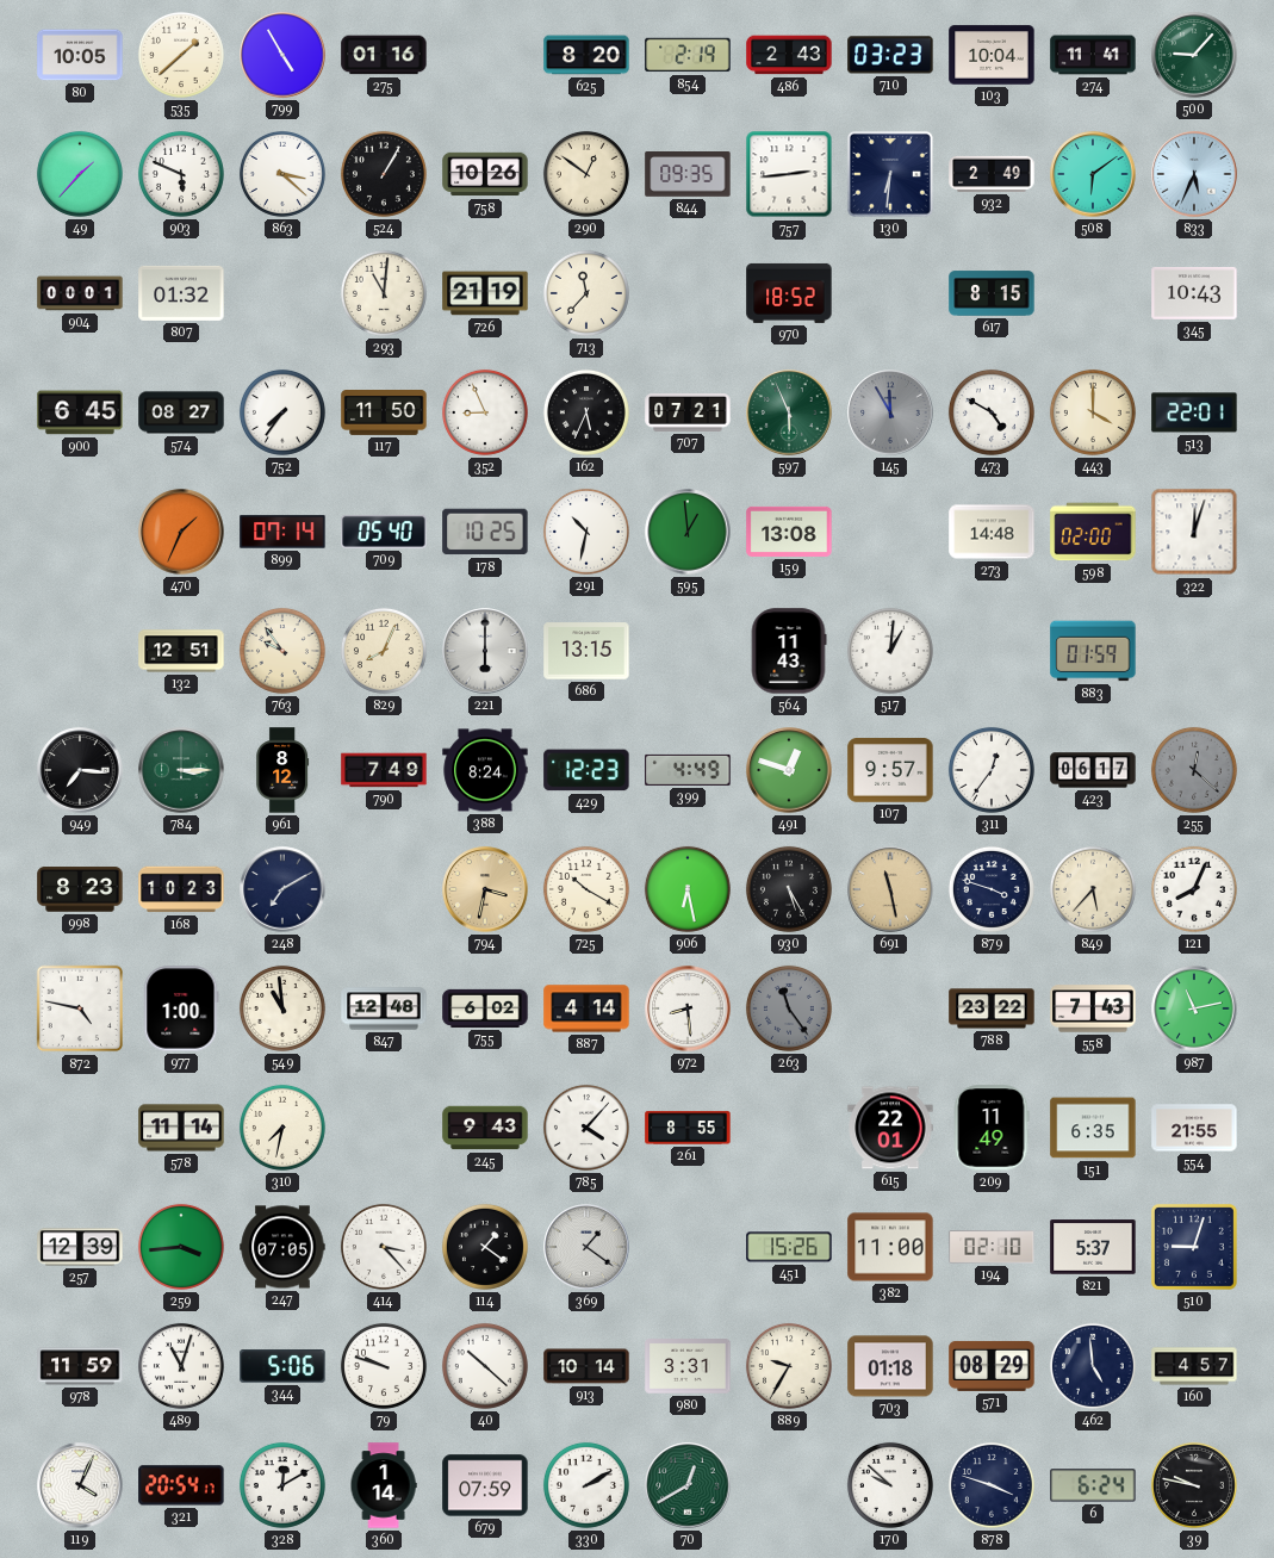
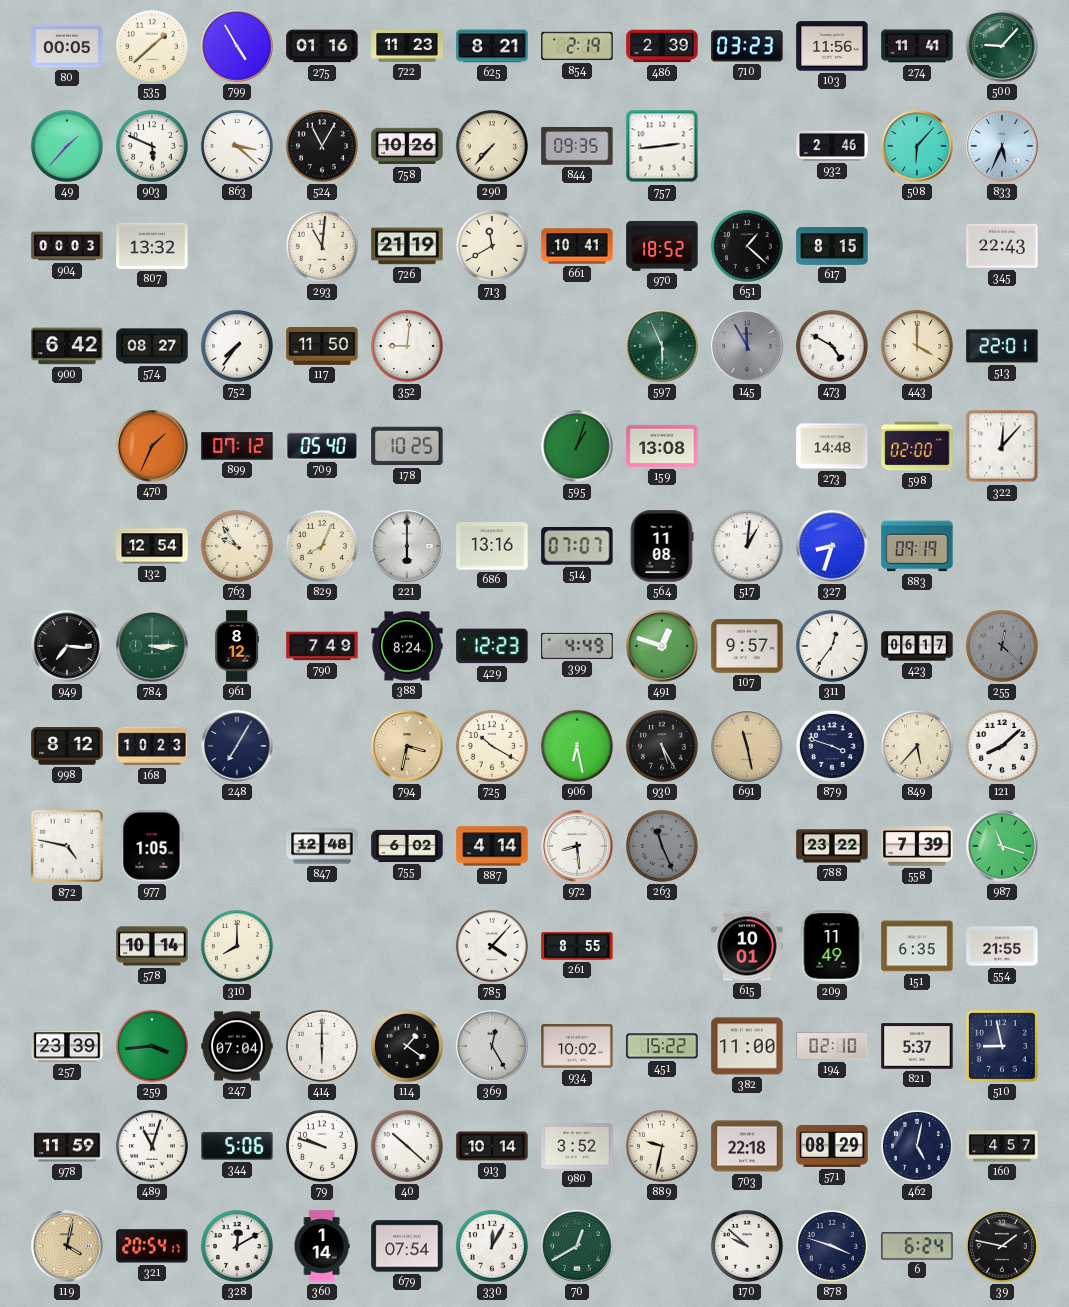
80: 10:05 -> 00:05
722: none -> 11:23
625: 8:20 -> 8:21
486: 2:43 -> 2:39
103: 10:04 -> 11:56
524: 1:05 -> 11:05
290: 12:51 -> 7:37
130: 6:31 -> none
932: 2:49 -> 2:46
508: 6:09 -> 6:07
904: 00:01 -> 00:03
807: 01:32 -> 13:32
713: 11:37 -> 11:40
661: none -> 10:41
651: none -> 1:22
345: 10:43 -> 22:43
900: 6:45 -> 6:42
352: 8:56 -> 9:01
162: 5:34 -> none
707: 07:21 -> none
899: 07:14 -> 07:12
291: 10:32 -> none
595: 12:59 -> 1:03
322: 12:03 -> 12:07
132: 12:51 -> 12:54
686: 13:15 -> 13:16
514: none -> 07:07
564: 11:43 -> 11:08
327: none -> 8:33
883: 01:59 -> 09:19
998: 8:23 -> 8:12
248: 7:10 -> 7:05
121: 8:04 -> 8:08
977: 1:00 -> 1:05
549: 10:59 -> none
263: 11:24 -> 11:26
558: 7:43 -> 7:39
987: 11:13 -> 11:18
578: 11:14 -> 10:14
310: 7:32 -> 8:00
245: 9:43 -> none
615: 22:01 -> 10:01
257: 12:39 -> 23:39
247: 07:05 -> 07:04
414: 3:23 -> 6:00
369: 1:21 -> 12:25
934: none -> 10:02
451: 15:26 -> 15:22
510: 9:03 -> 8:58
980: 3:31 -> 3:52
889: 9:35 -> 9:32
703: 01:18 -> 22:18
462: 4:59 -> 5:02
119: 4:04 -> 4:02
119 dial: white -> champagne
679: 07:59 -> 07:54
330: 2:10 -> 12:05
39: 9:47 -> 1:47
